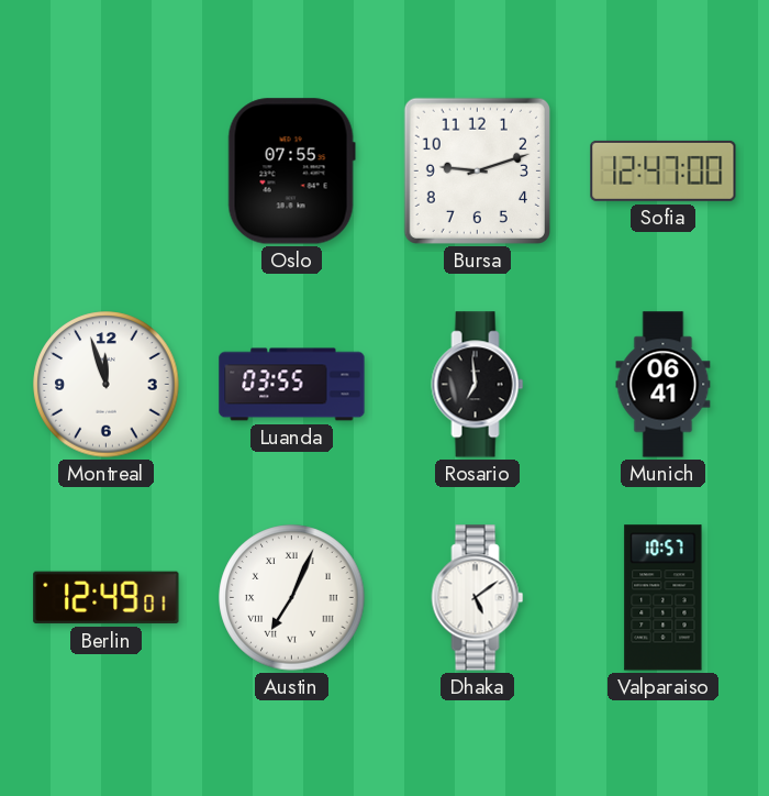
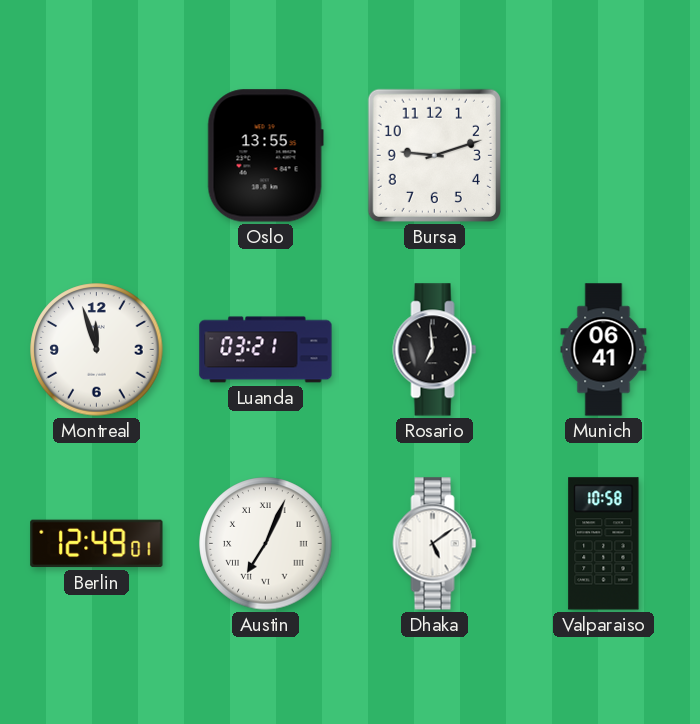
Oslo: 07:55 -> 13:55
Sofia: 12:47 -> none
Luanda: 03:55 -> 03:21
Valparaiso: 10:57 -> 10:58
